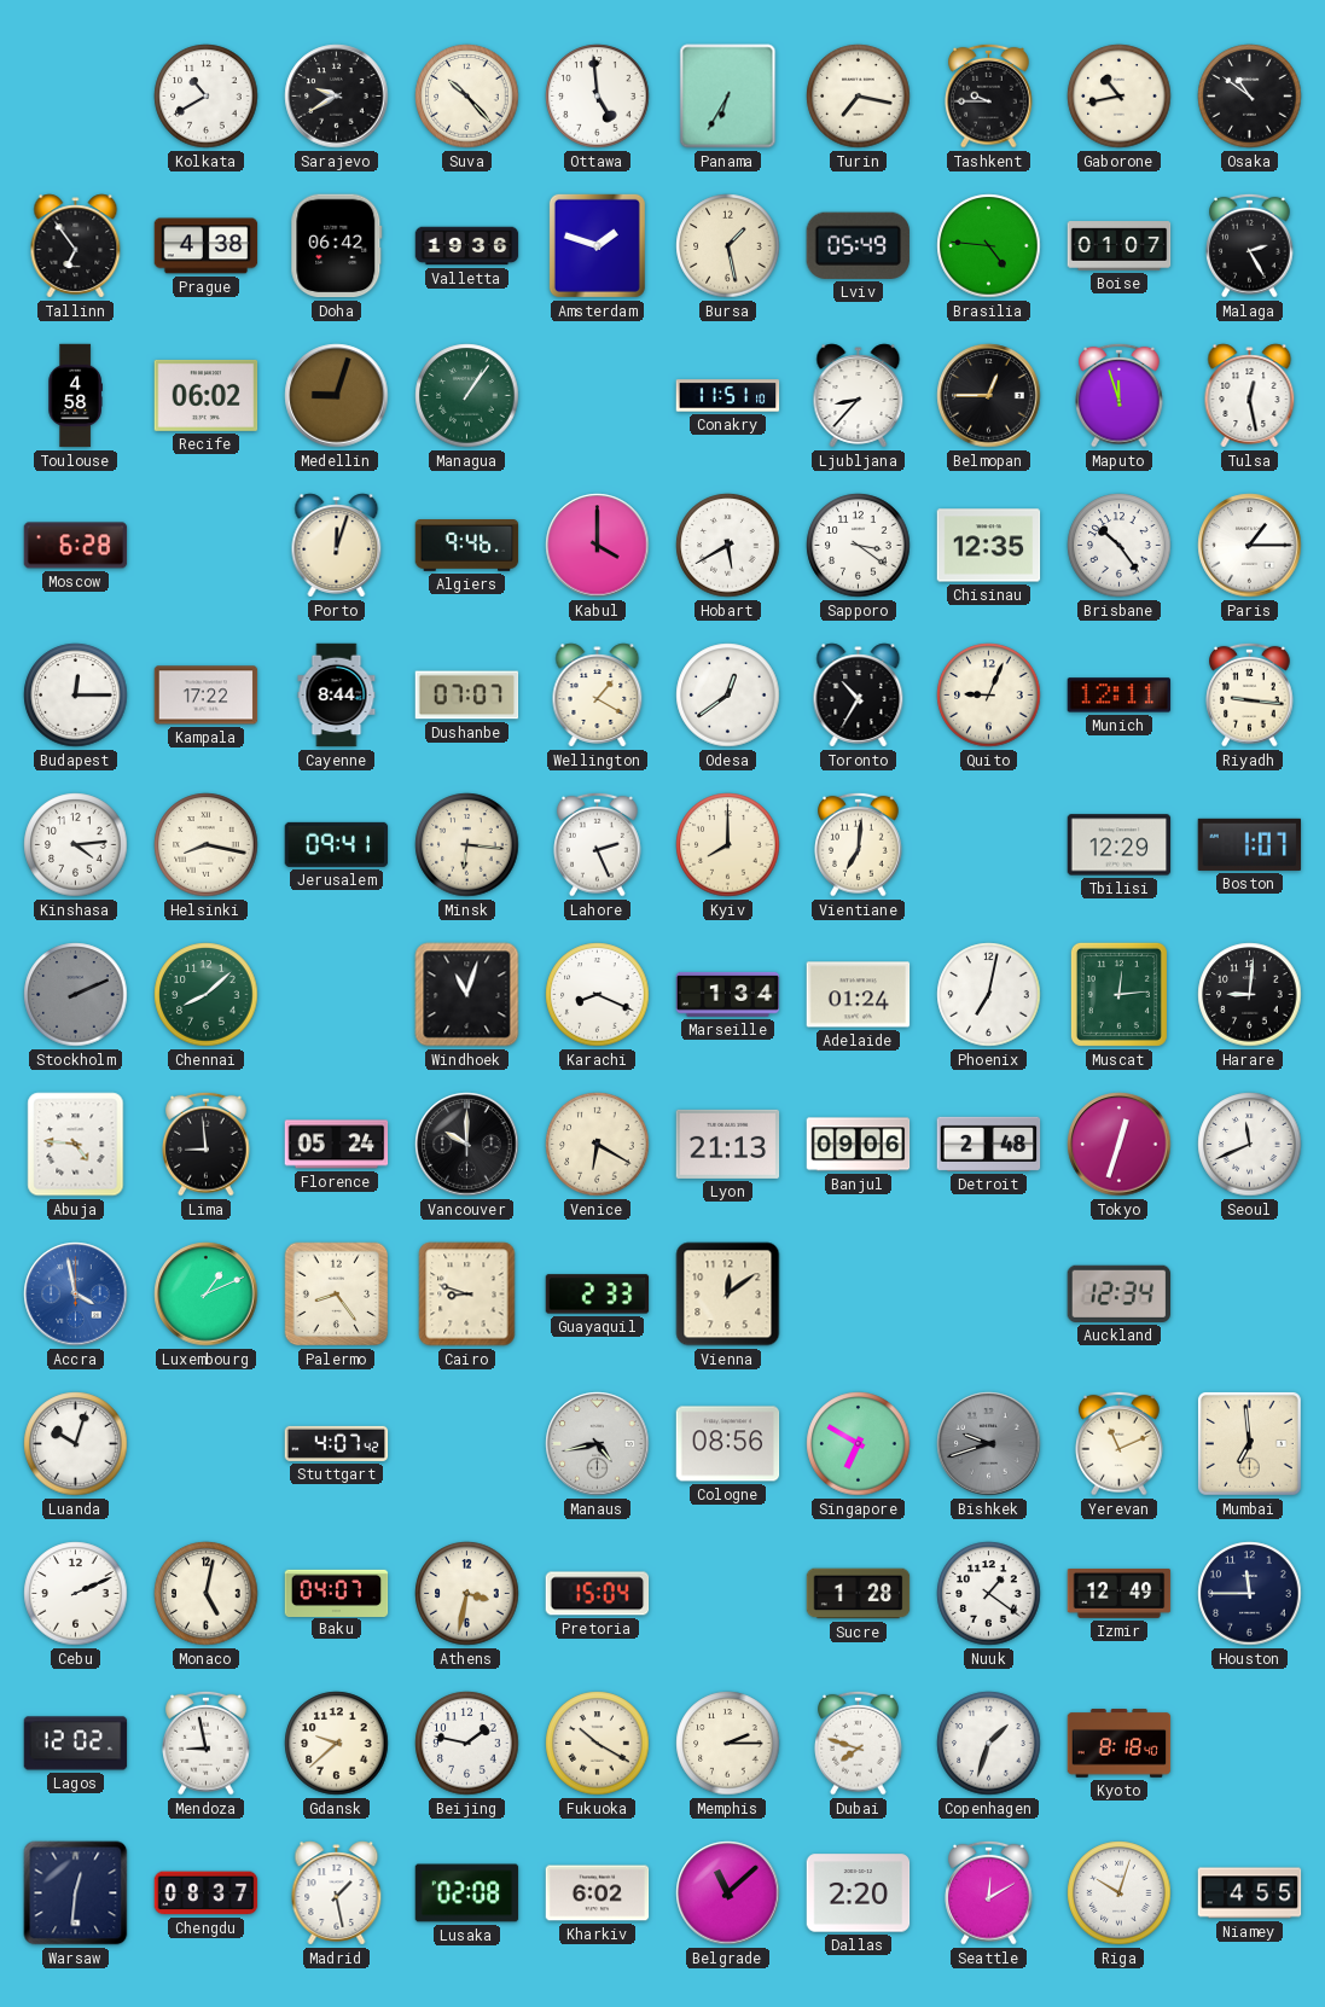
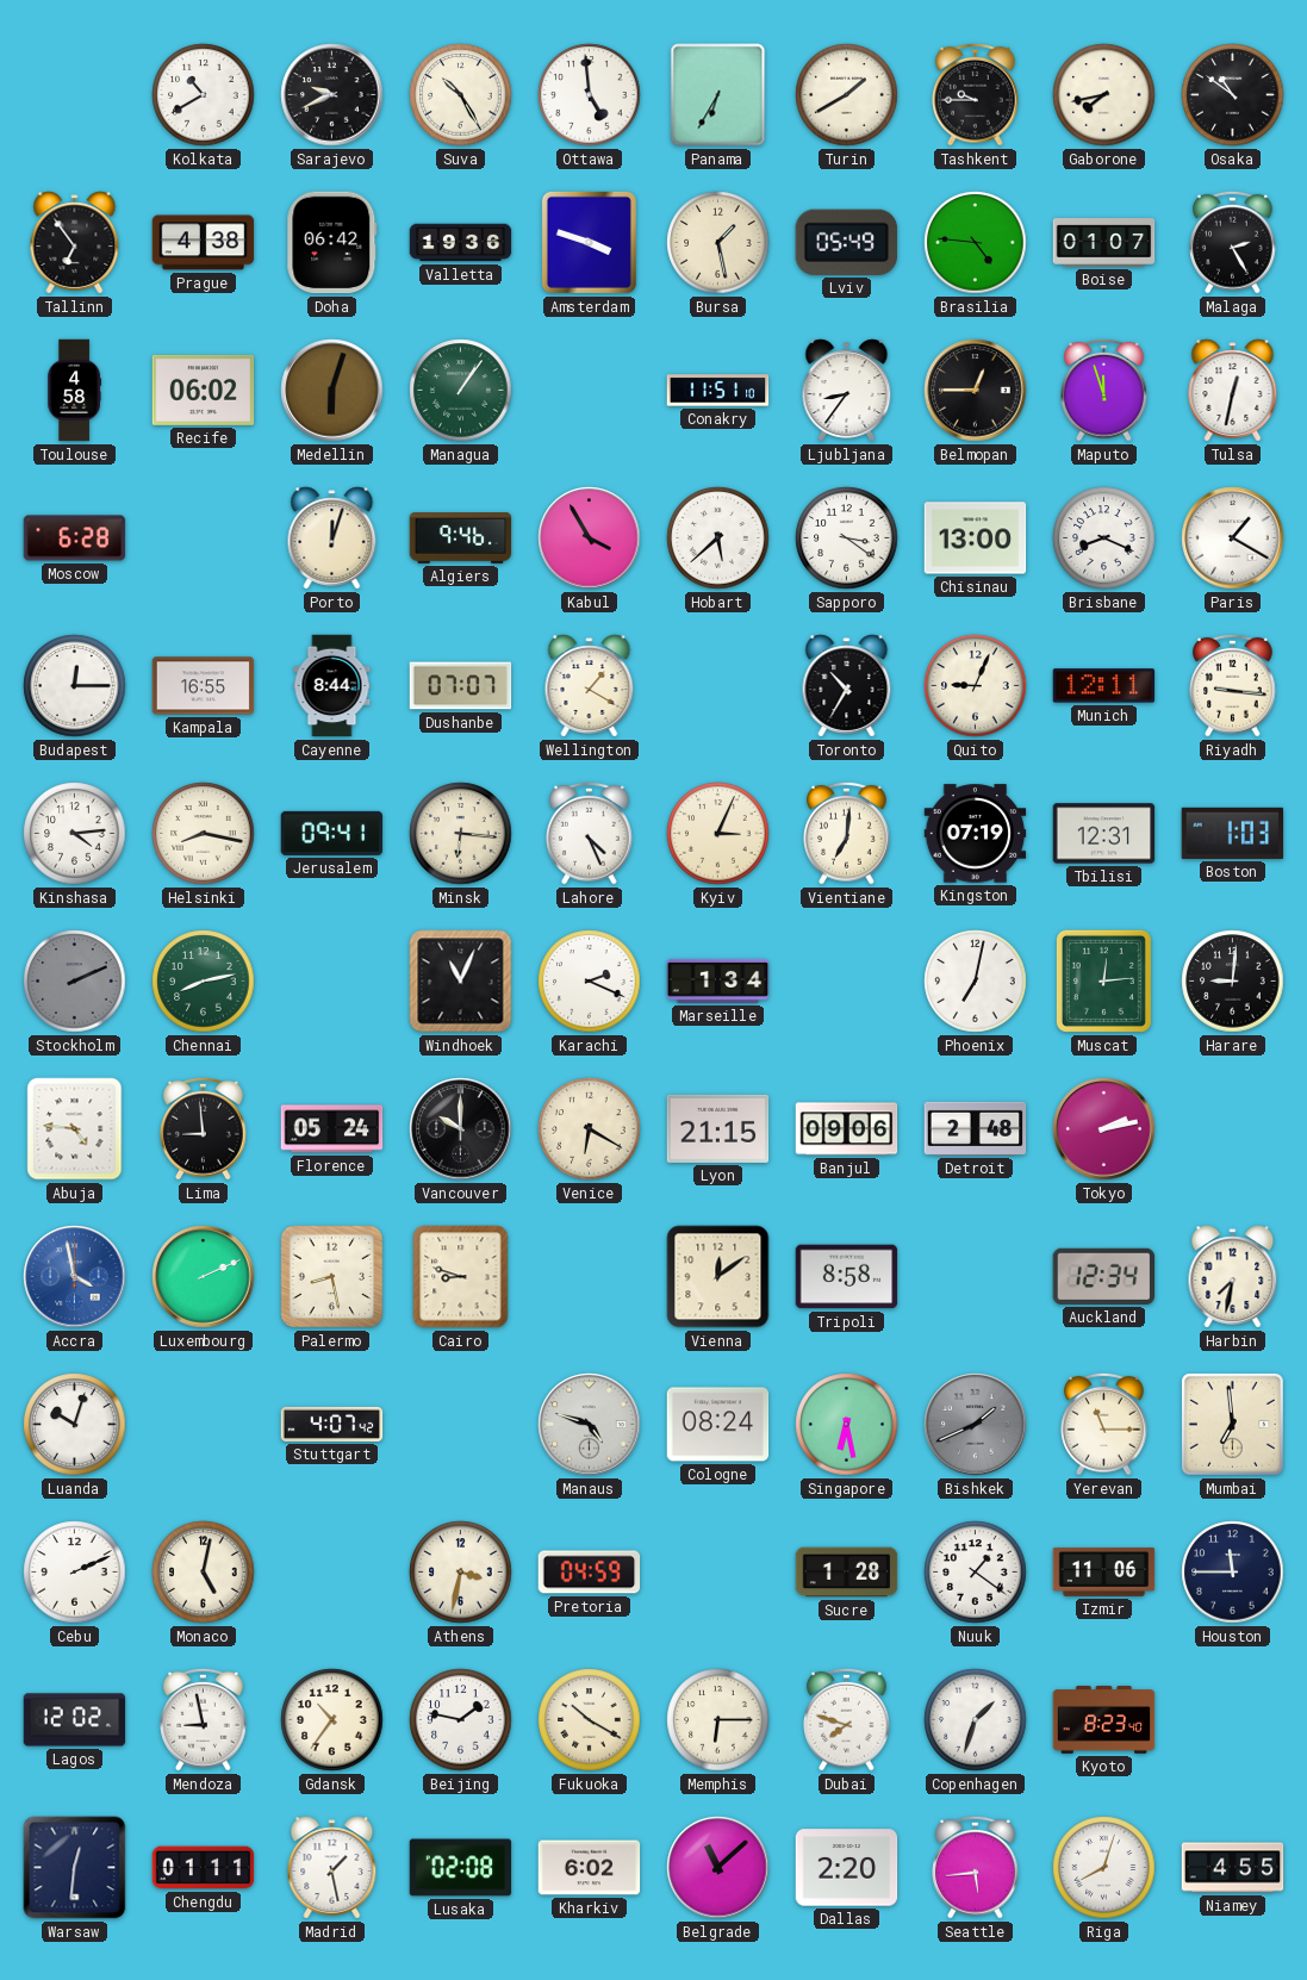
Sarajevo: 9:40 -> 9:41
Suva: 10:23 -> 10:25
Turin: 7:17 -> 1:40
Gaborone: 10:43 -> 7:43
Amsterdam: 1:48 -> 3:48
Medellin: 9:03 -> 6:03
Ljubljana: 8:37 -> 8:36
Tulsa: 12:28 -> 12:32
Kabul: 4:00 -> 3:55
Hobart: 5:40 -> 5:38
Chisinau: 12:35 -> 13:00
Brisbane: 10:24 -> 8:19
Paris: 1:15 -> 1:20
Kampala: 17:22 -> 16:55
Odesa: 12:39 -> none
Lahore: 2:26 -> 4:26
Kyiv: 8:00 -> 3:04
Kingston: none -> 07:19
Tbilisi: 12:29 -> 12:31
Boston: 1:07 -> 1:03
Chennai: 8:08 -> 8:13
Windhoek: 11:03 -> 11:04
Karachi: 8:19 -> 2:19
Adelaide: 01:24 -> none
Lyon: 21:13 -> 21:15
Tokyo: 12:33 -> 2:13
Seoul: 11:41 -> none
Luxembourg: 1:11 -> 2:11
Palermo: 8:24 -> 8:28
Guayaquil: 2:33 -> none
Tripoli: none -> 8:58
Harbin: none -> 7:32
Manaus: 4:43 -> 4:48
Cologne: 08:56 -> 08:24
Singapore: 6:50 -> 6:28
Bishkek: 9:42 -> 1:41
Yerevan: 11:11 -> 11:15
Baku: 04:07 -> none
Pretoria: 15:04 -> 04:59
Izmir: 12:49 -> 11:06
Gdansk: 9:38 -> 10:36
Memphis: 2:15 -> 6:15
Kyoto: 8:18 -> 8:23
Chengdu: 08:37 -> 01:11
Seattle: 12:10 -> 5:44
Riga: 10:03 -> 8:03
